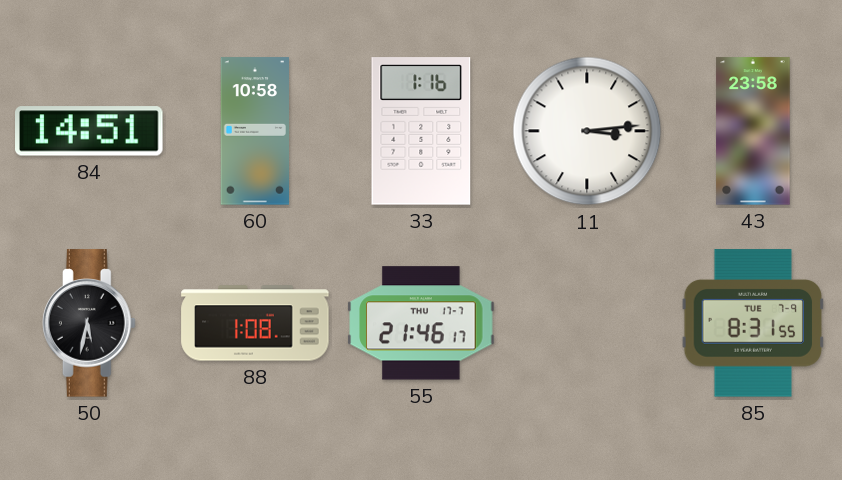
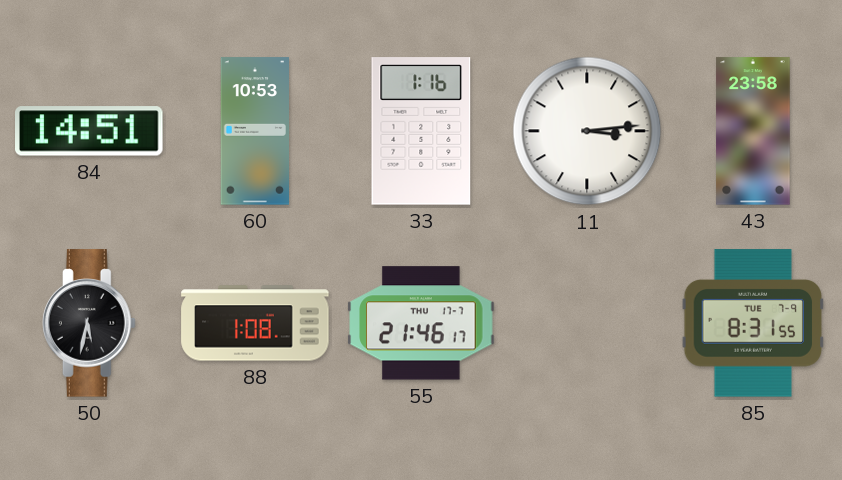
60: 10:58 -> 10:53
